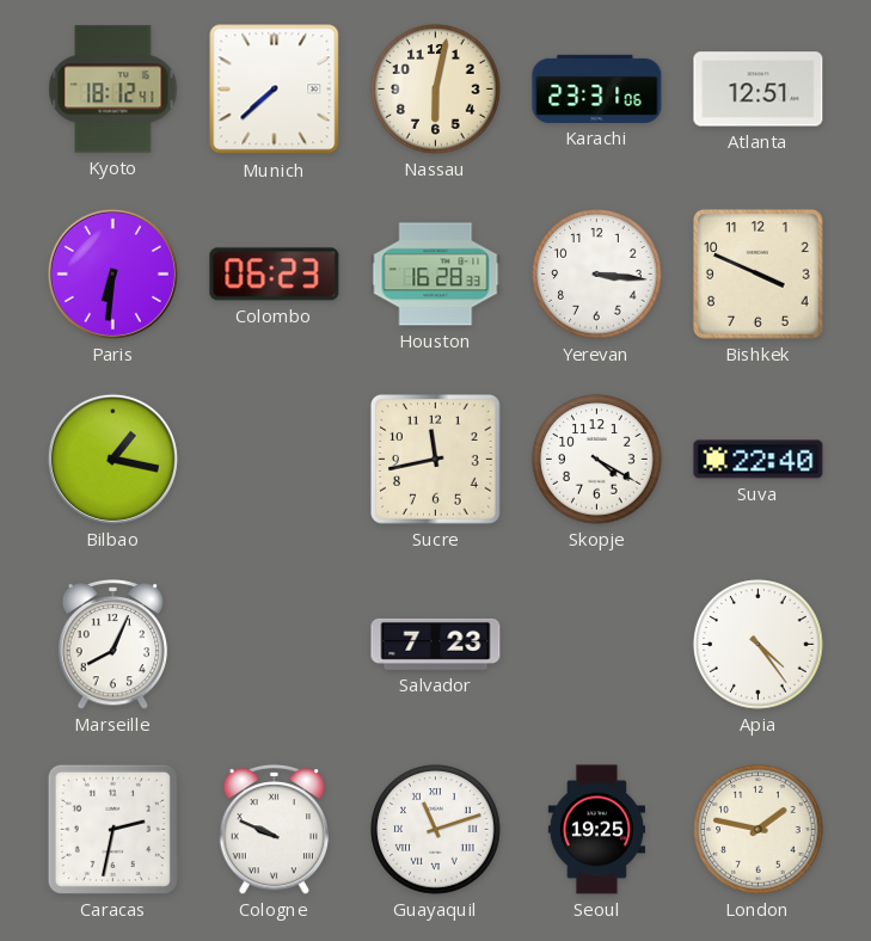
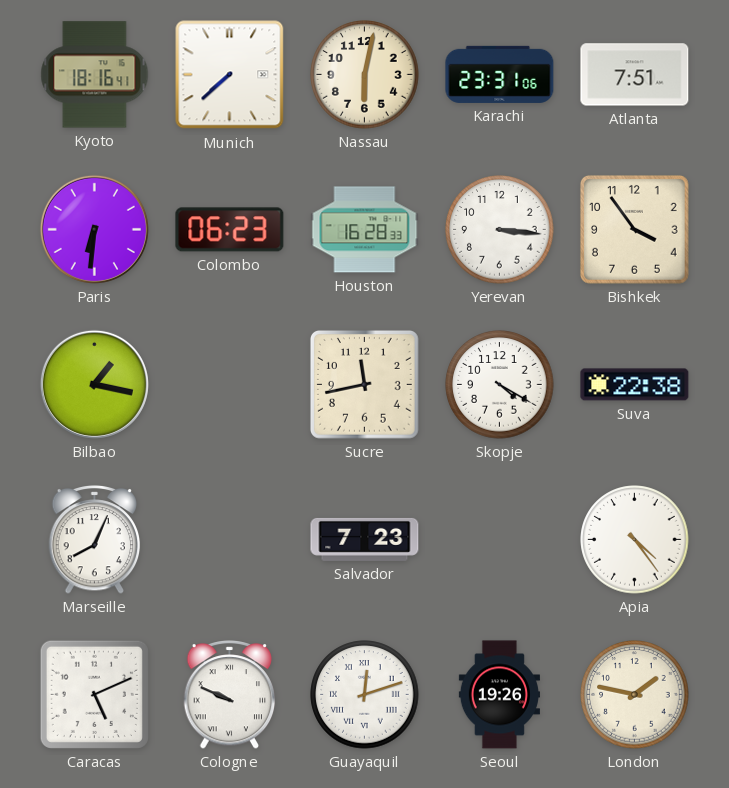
Kyoto: 18:12 -> 18:16
Atlanta: 12:51 -> 7:51
Bishkek: 3:49 -> 3:54
Suva: 22:40 -> 22:38
Caracas: 2:32 -> 5:11
Guayaquil: 11:12 -> 12:12
Seoul: 19:25 -> 19:26
